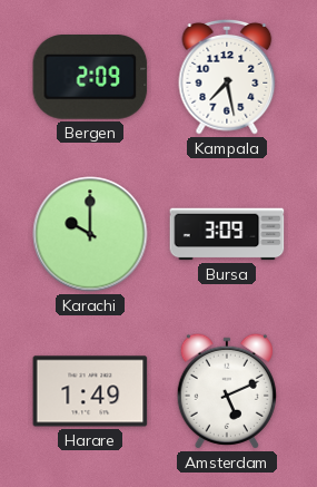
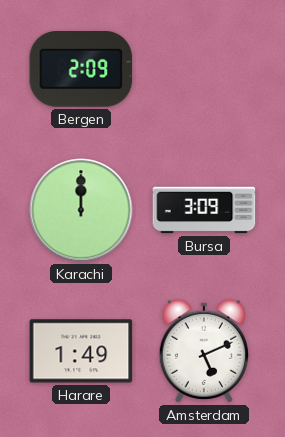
Kampala: 7:28 -> none
Karachi: 10:00 -> 12:00
